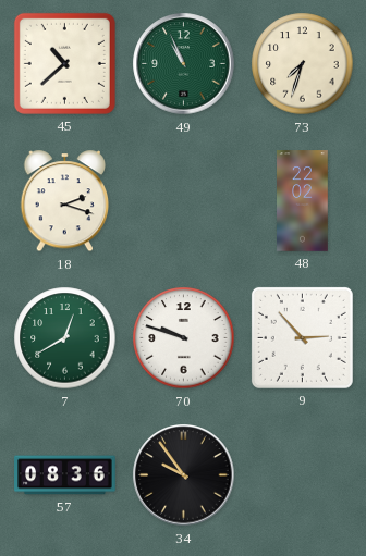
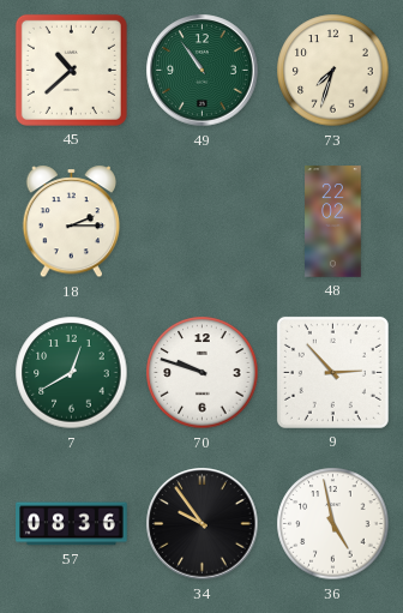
49: 10:56 -> 10:54
18: 2:18 -> 2:15
36: none -> 4:58
